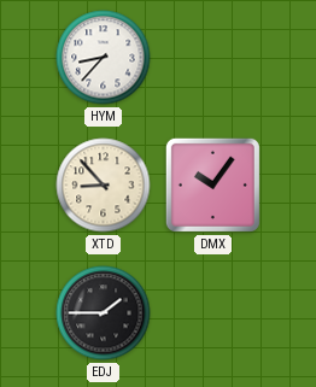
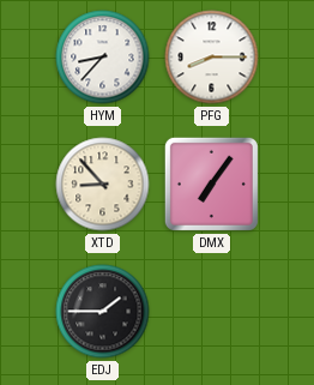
PFG: none -> 8:15
DMX: 10:06 -> 7:06
